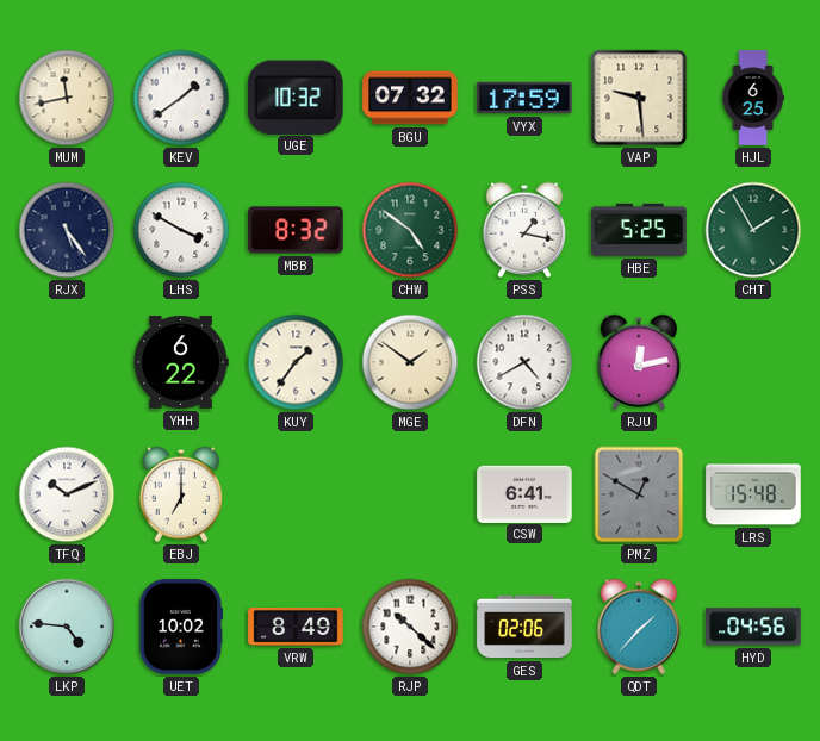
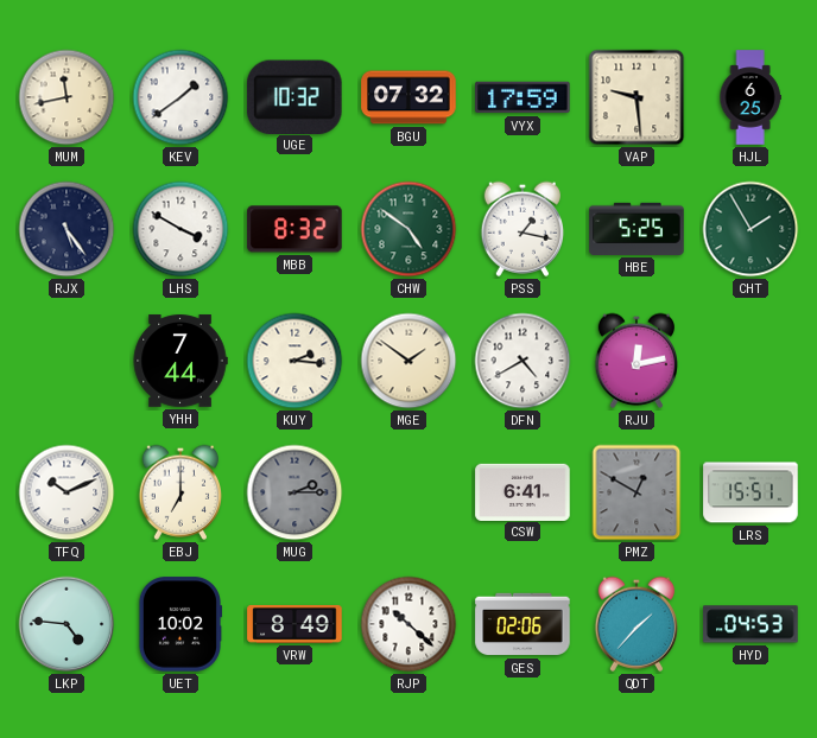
YHH: 6:22 -> 7:44
KUY: 1:36 -> 2:16
MUG: none -> 2:15
LRS: 15:48 -> 15:51
HYD: 04:56 -> 04:53
